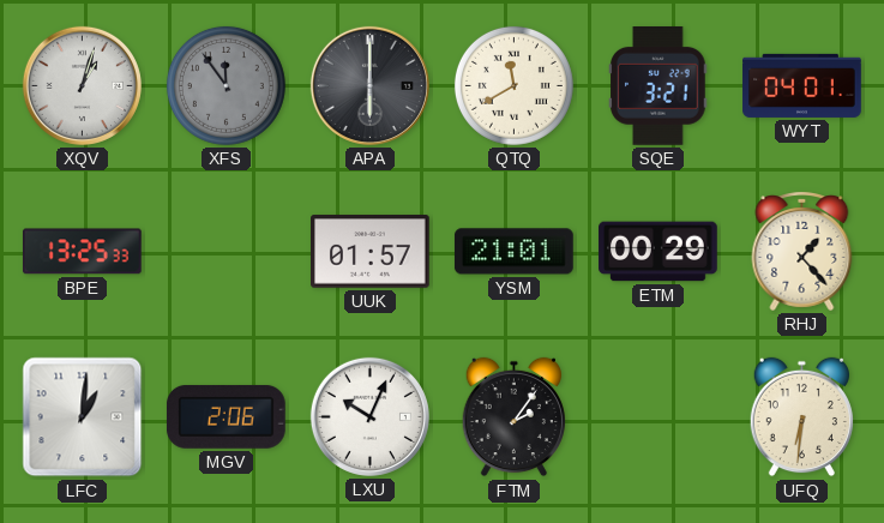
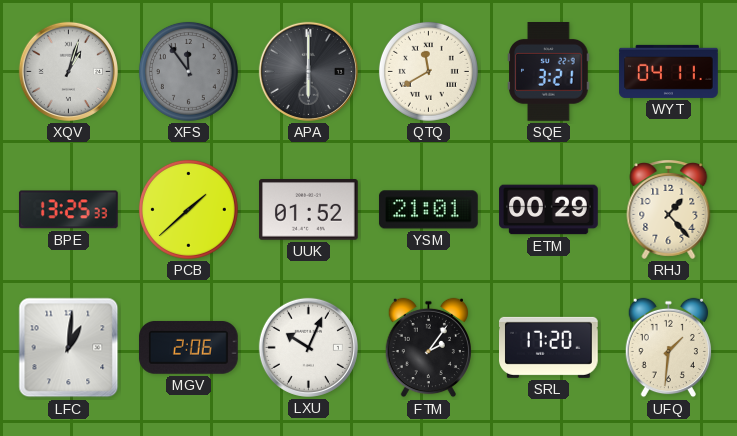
WYT: 04:01 -> 04:11
PCB: none -> 1:38
UUK: 01:57 -> 01:52
SRL: none -> 17:20
UFQ: 6:31 -> 1:31
